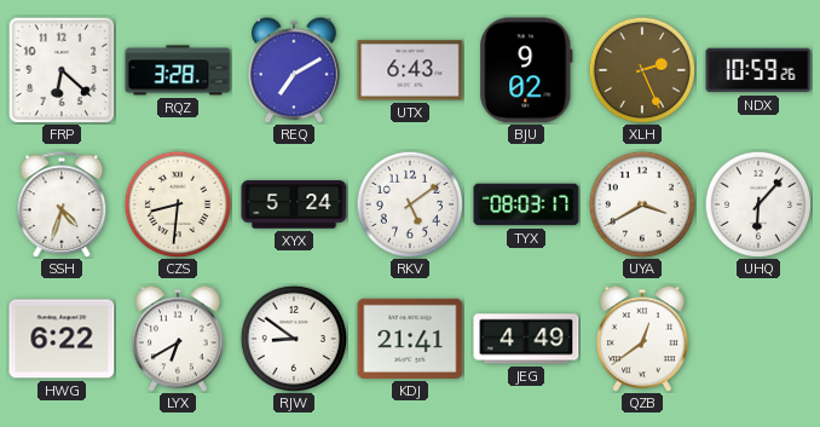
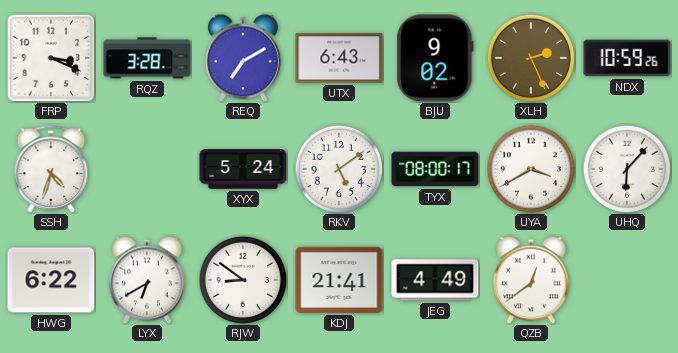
FRP: 6:22 -> 3:19
CZS: 8:31 -> none
TYX: 08:03 -> 08:00
